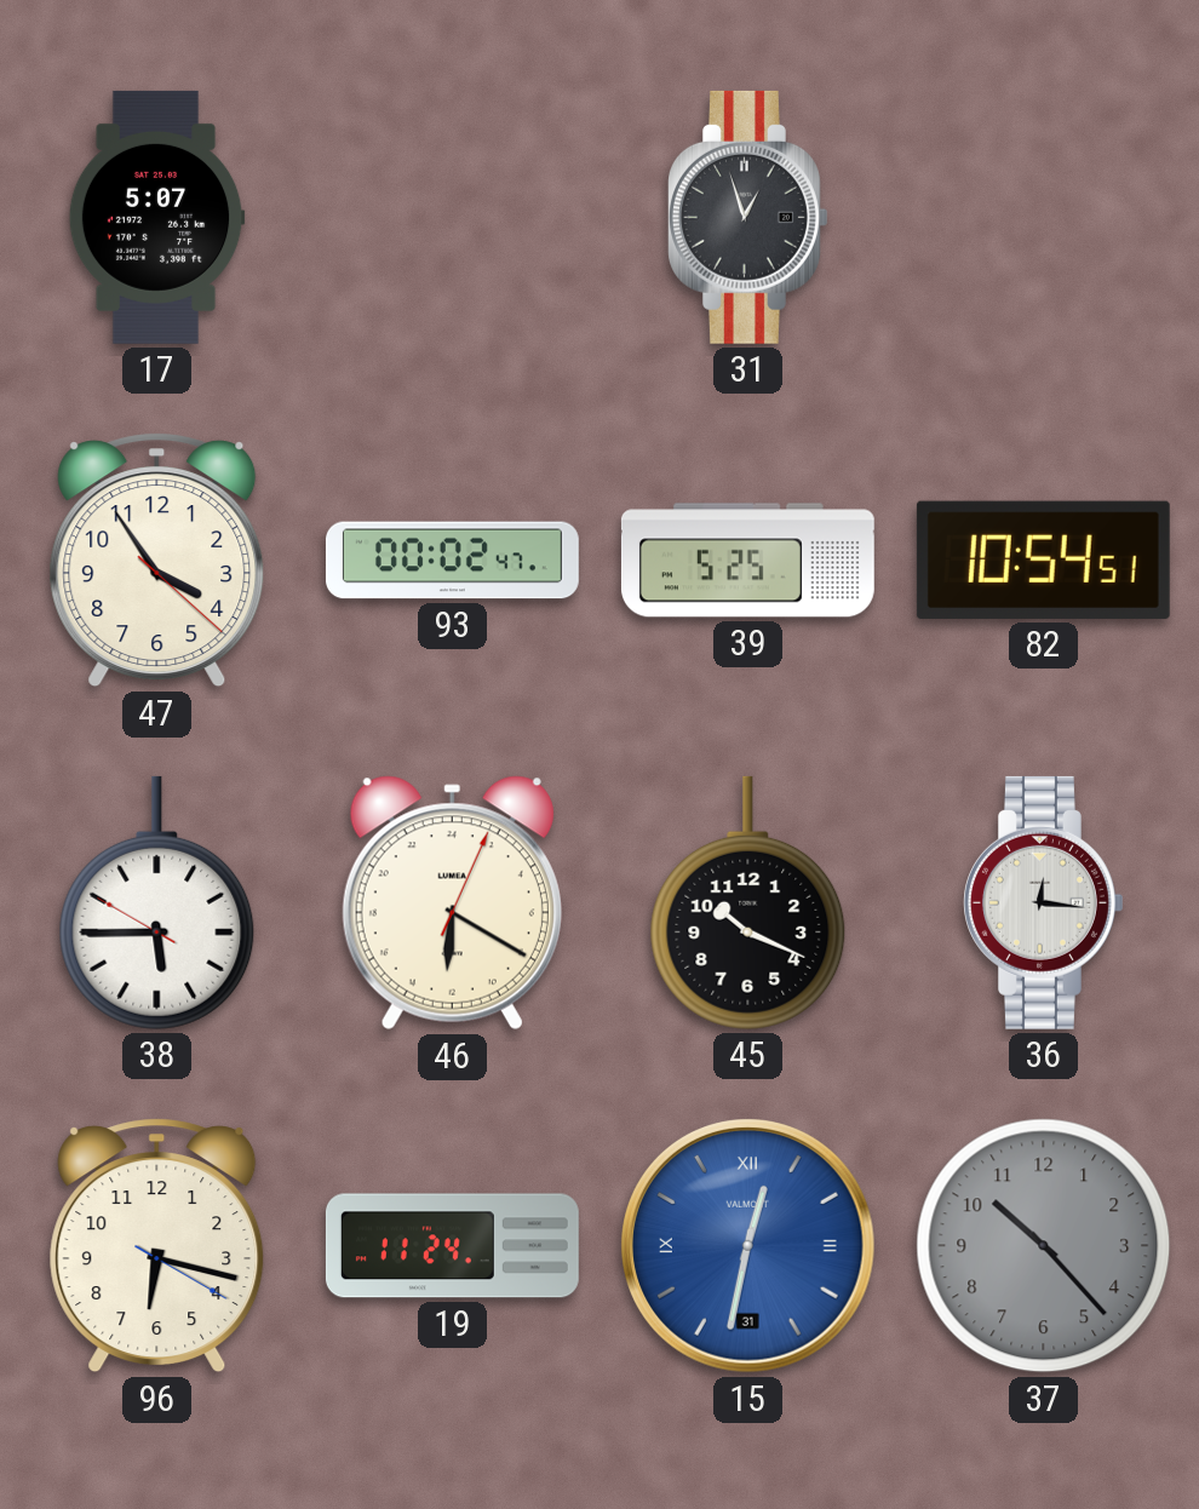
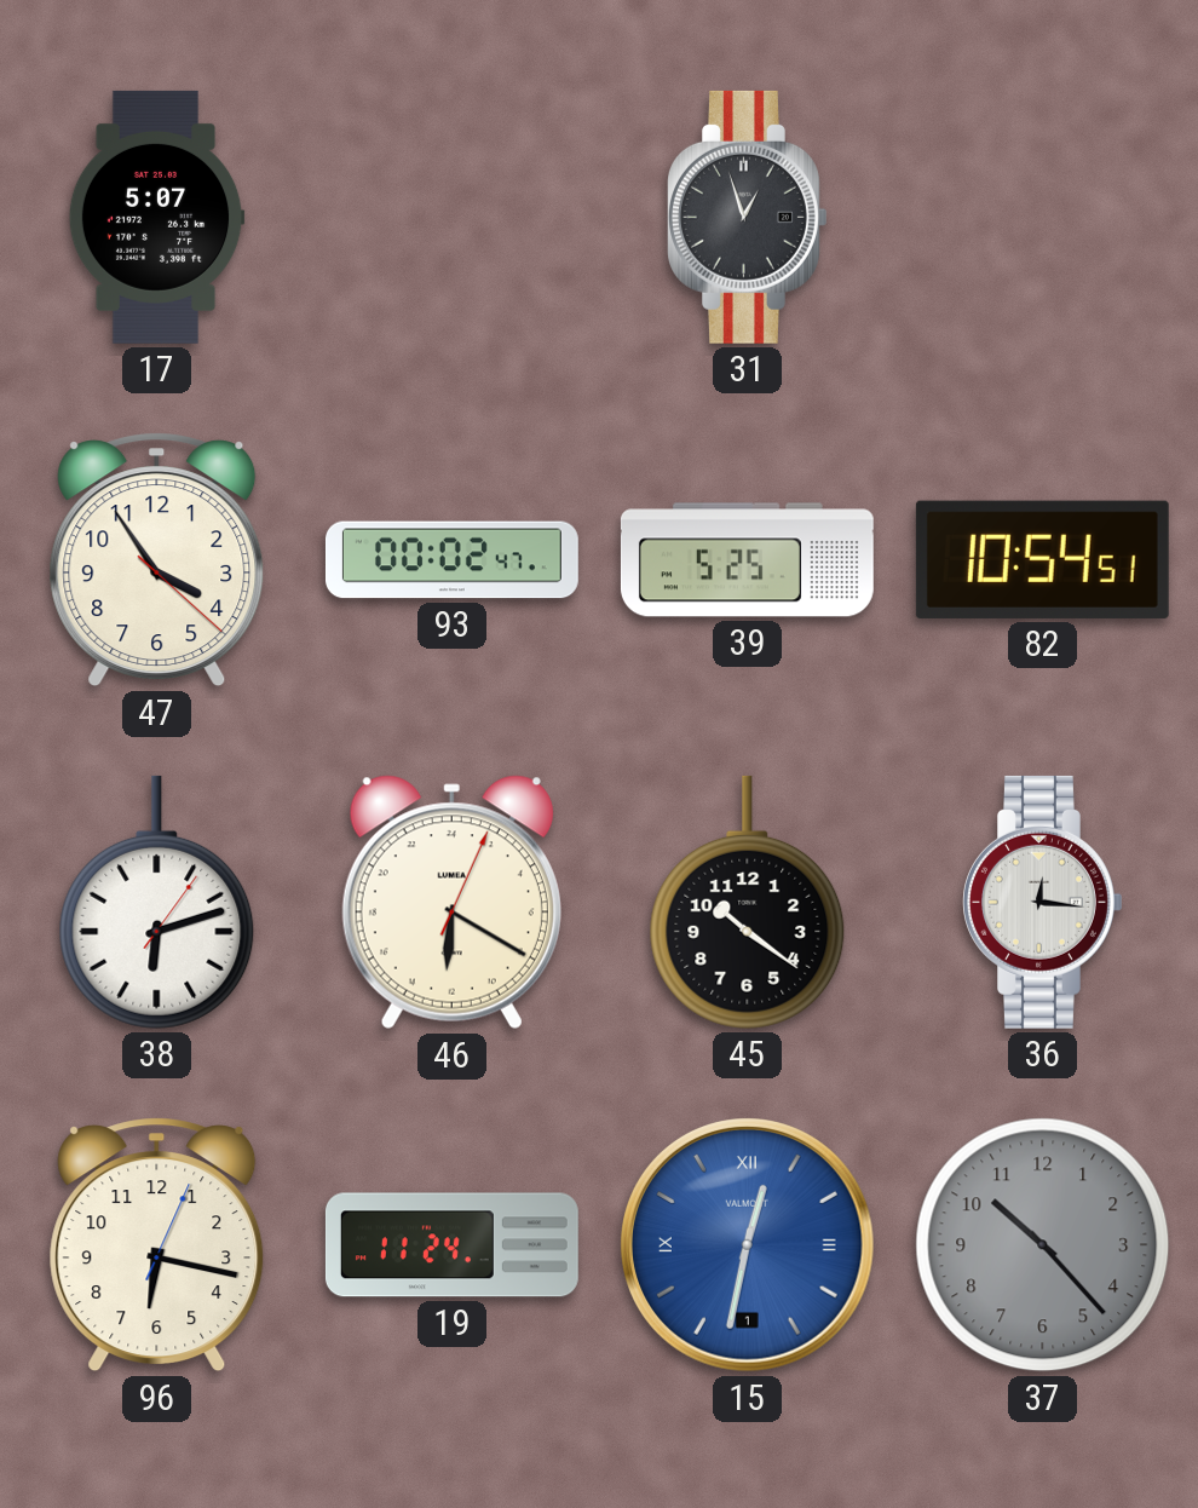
38: 5:44 -> 6:12
45: 10:19 -> 10:21
96: 6:17:20 -> 6:17:04
15 date: 31 -> 1
